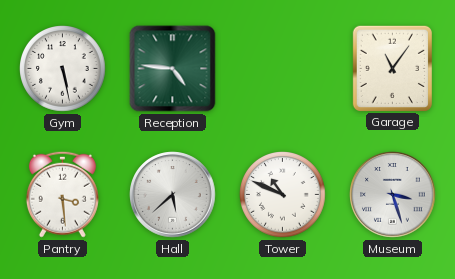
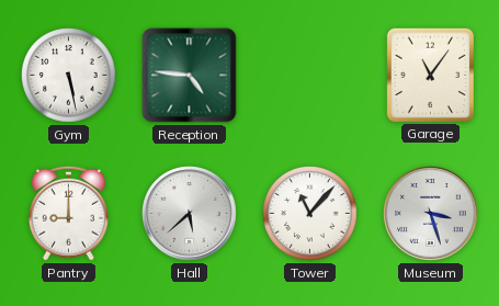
Pantry: 3:29 -> 9:00
Tower: 10:49 -> 11:07
